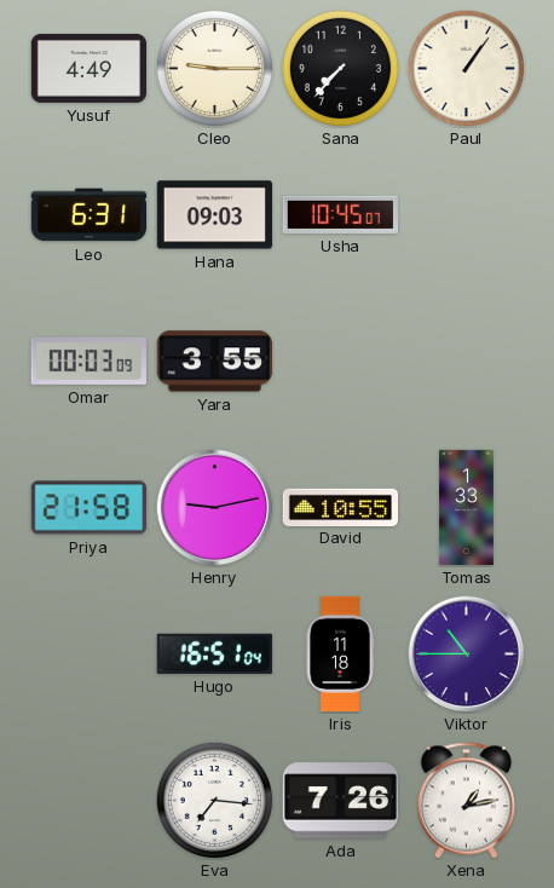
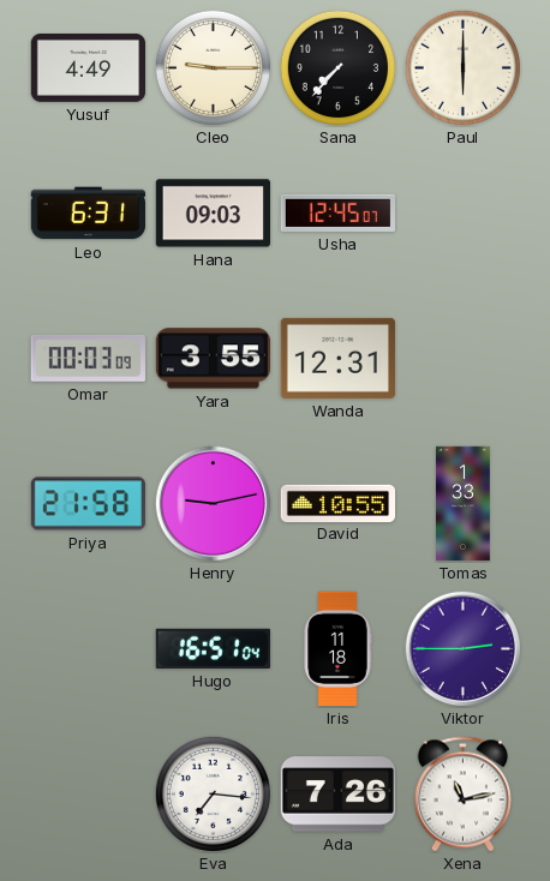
Paul: 1:06 -> 6:00
Usha: 10:45 -> 12:45
Wanda: none -> 12:31
Viktor: 10:45 -> 2:45
Xena: 1:13 -> 11:13
